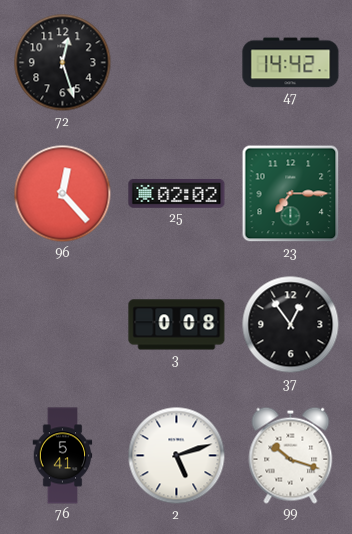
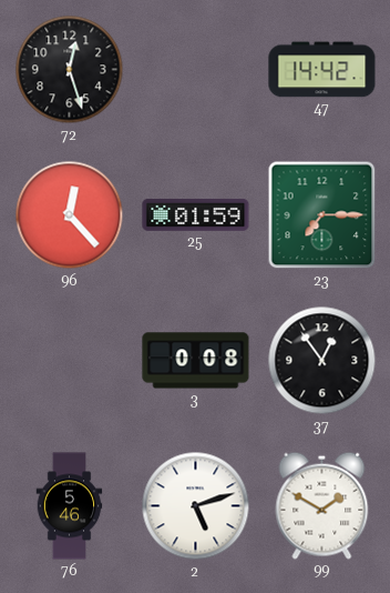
25: 02:02 -> 01:59
76: 5:41 -> 5:46
99: 10:18 -> 1:50
